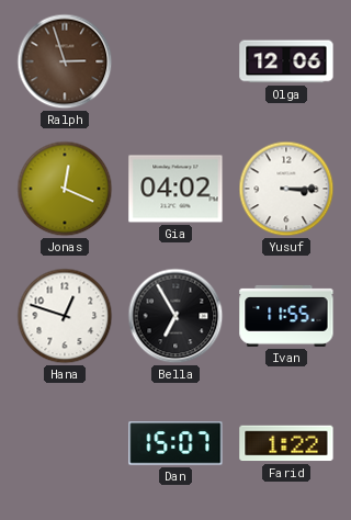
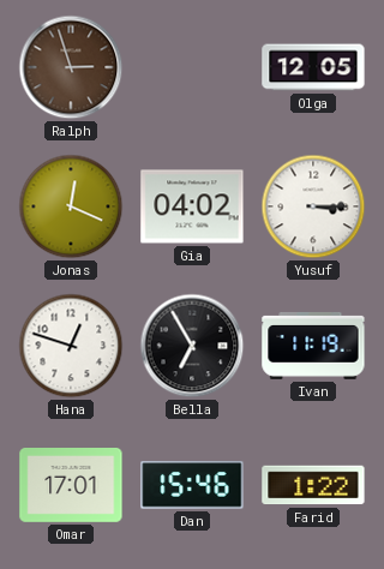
Olga: 12:06 -> 12:05
Ivan: 11:55 -> 11:19
Omar: none -> 17:01
Dan: 15:07 -> 15:46
